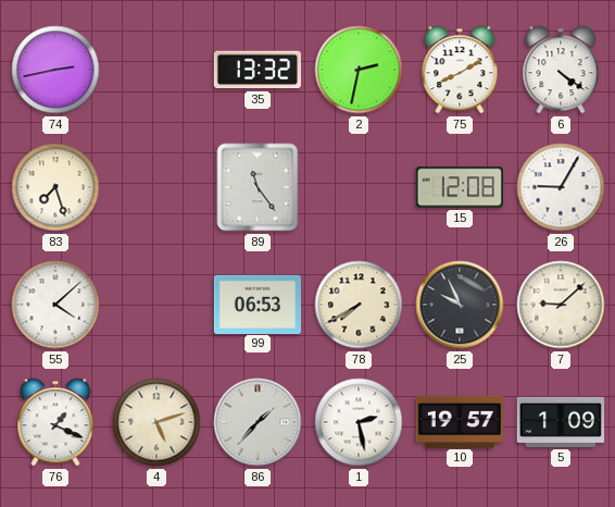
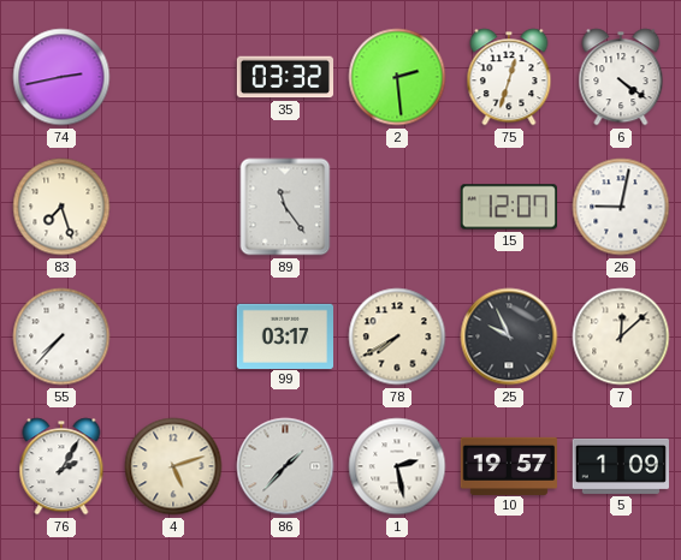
35: 13:32 -> 03:32
2: 2:32 -> 2:29
75: 8:10 -> 12:33
15: 12:08 -> 12:07
26: 9:05 -> 9:02
55: 4:08 -> 7:37
99: 06:53 -> 03:17
7: 9:08 -> 12:08
76: 1:19 -> 2:05
